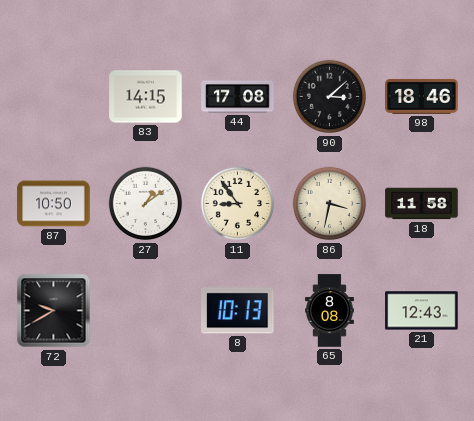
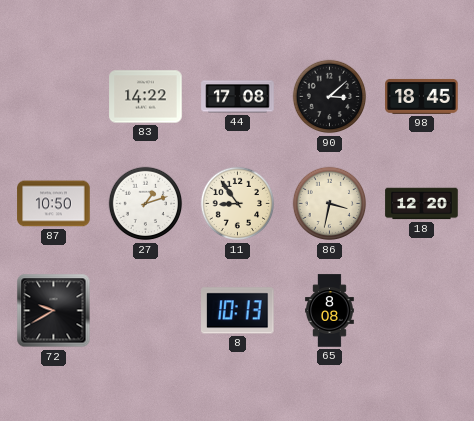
83: 14:15 -> 14:22
98: 18:46 -> 18:45
27: 1:09 -> 1:12
18: 11:58 -> 12:20
21: 12:43 -> none
